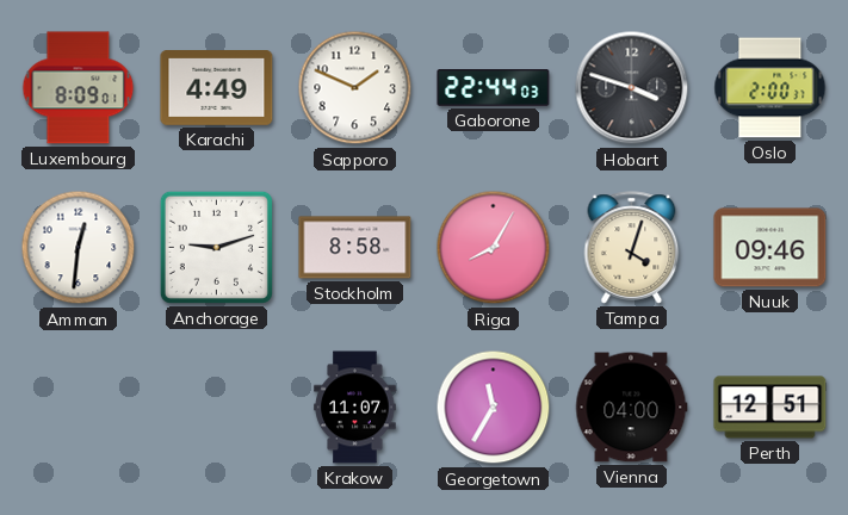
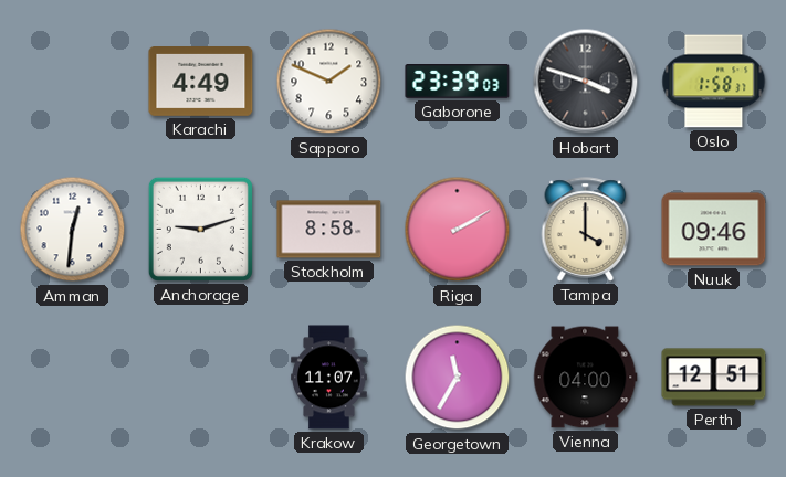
Luxembourg: 8:09 -> none
Gaborone: 22:44 -> 23:39
Oslo: 2:00 -> 1:58
Riga: 8:05 -> 2:10
Tampa: 4:03 -> 4:00
